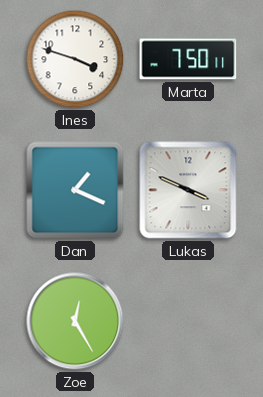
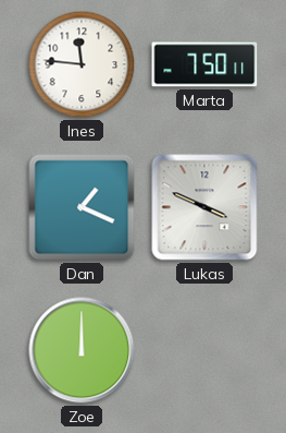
Ines: 3:48 -> 11:46
Zoe: 12:25 -> 12:00
